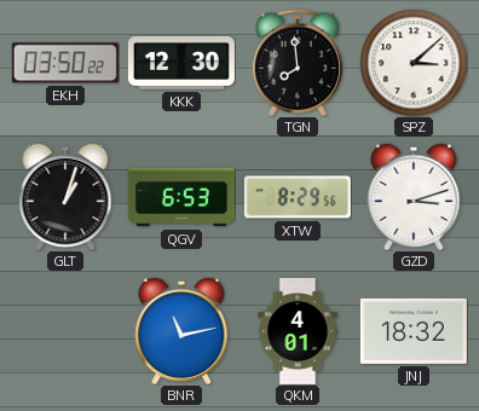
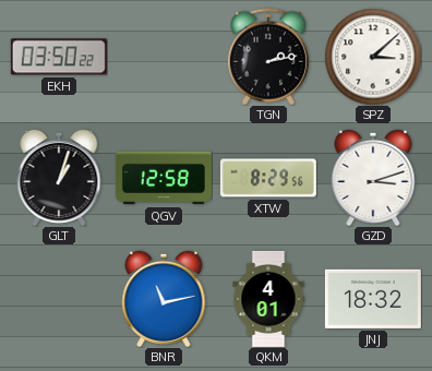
KKK: 12:30 -> none
TGN: 7:59 -> 2:13
QGV: 6:53 -> 12:58
